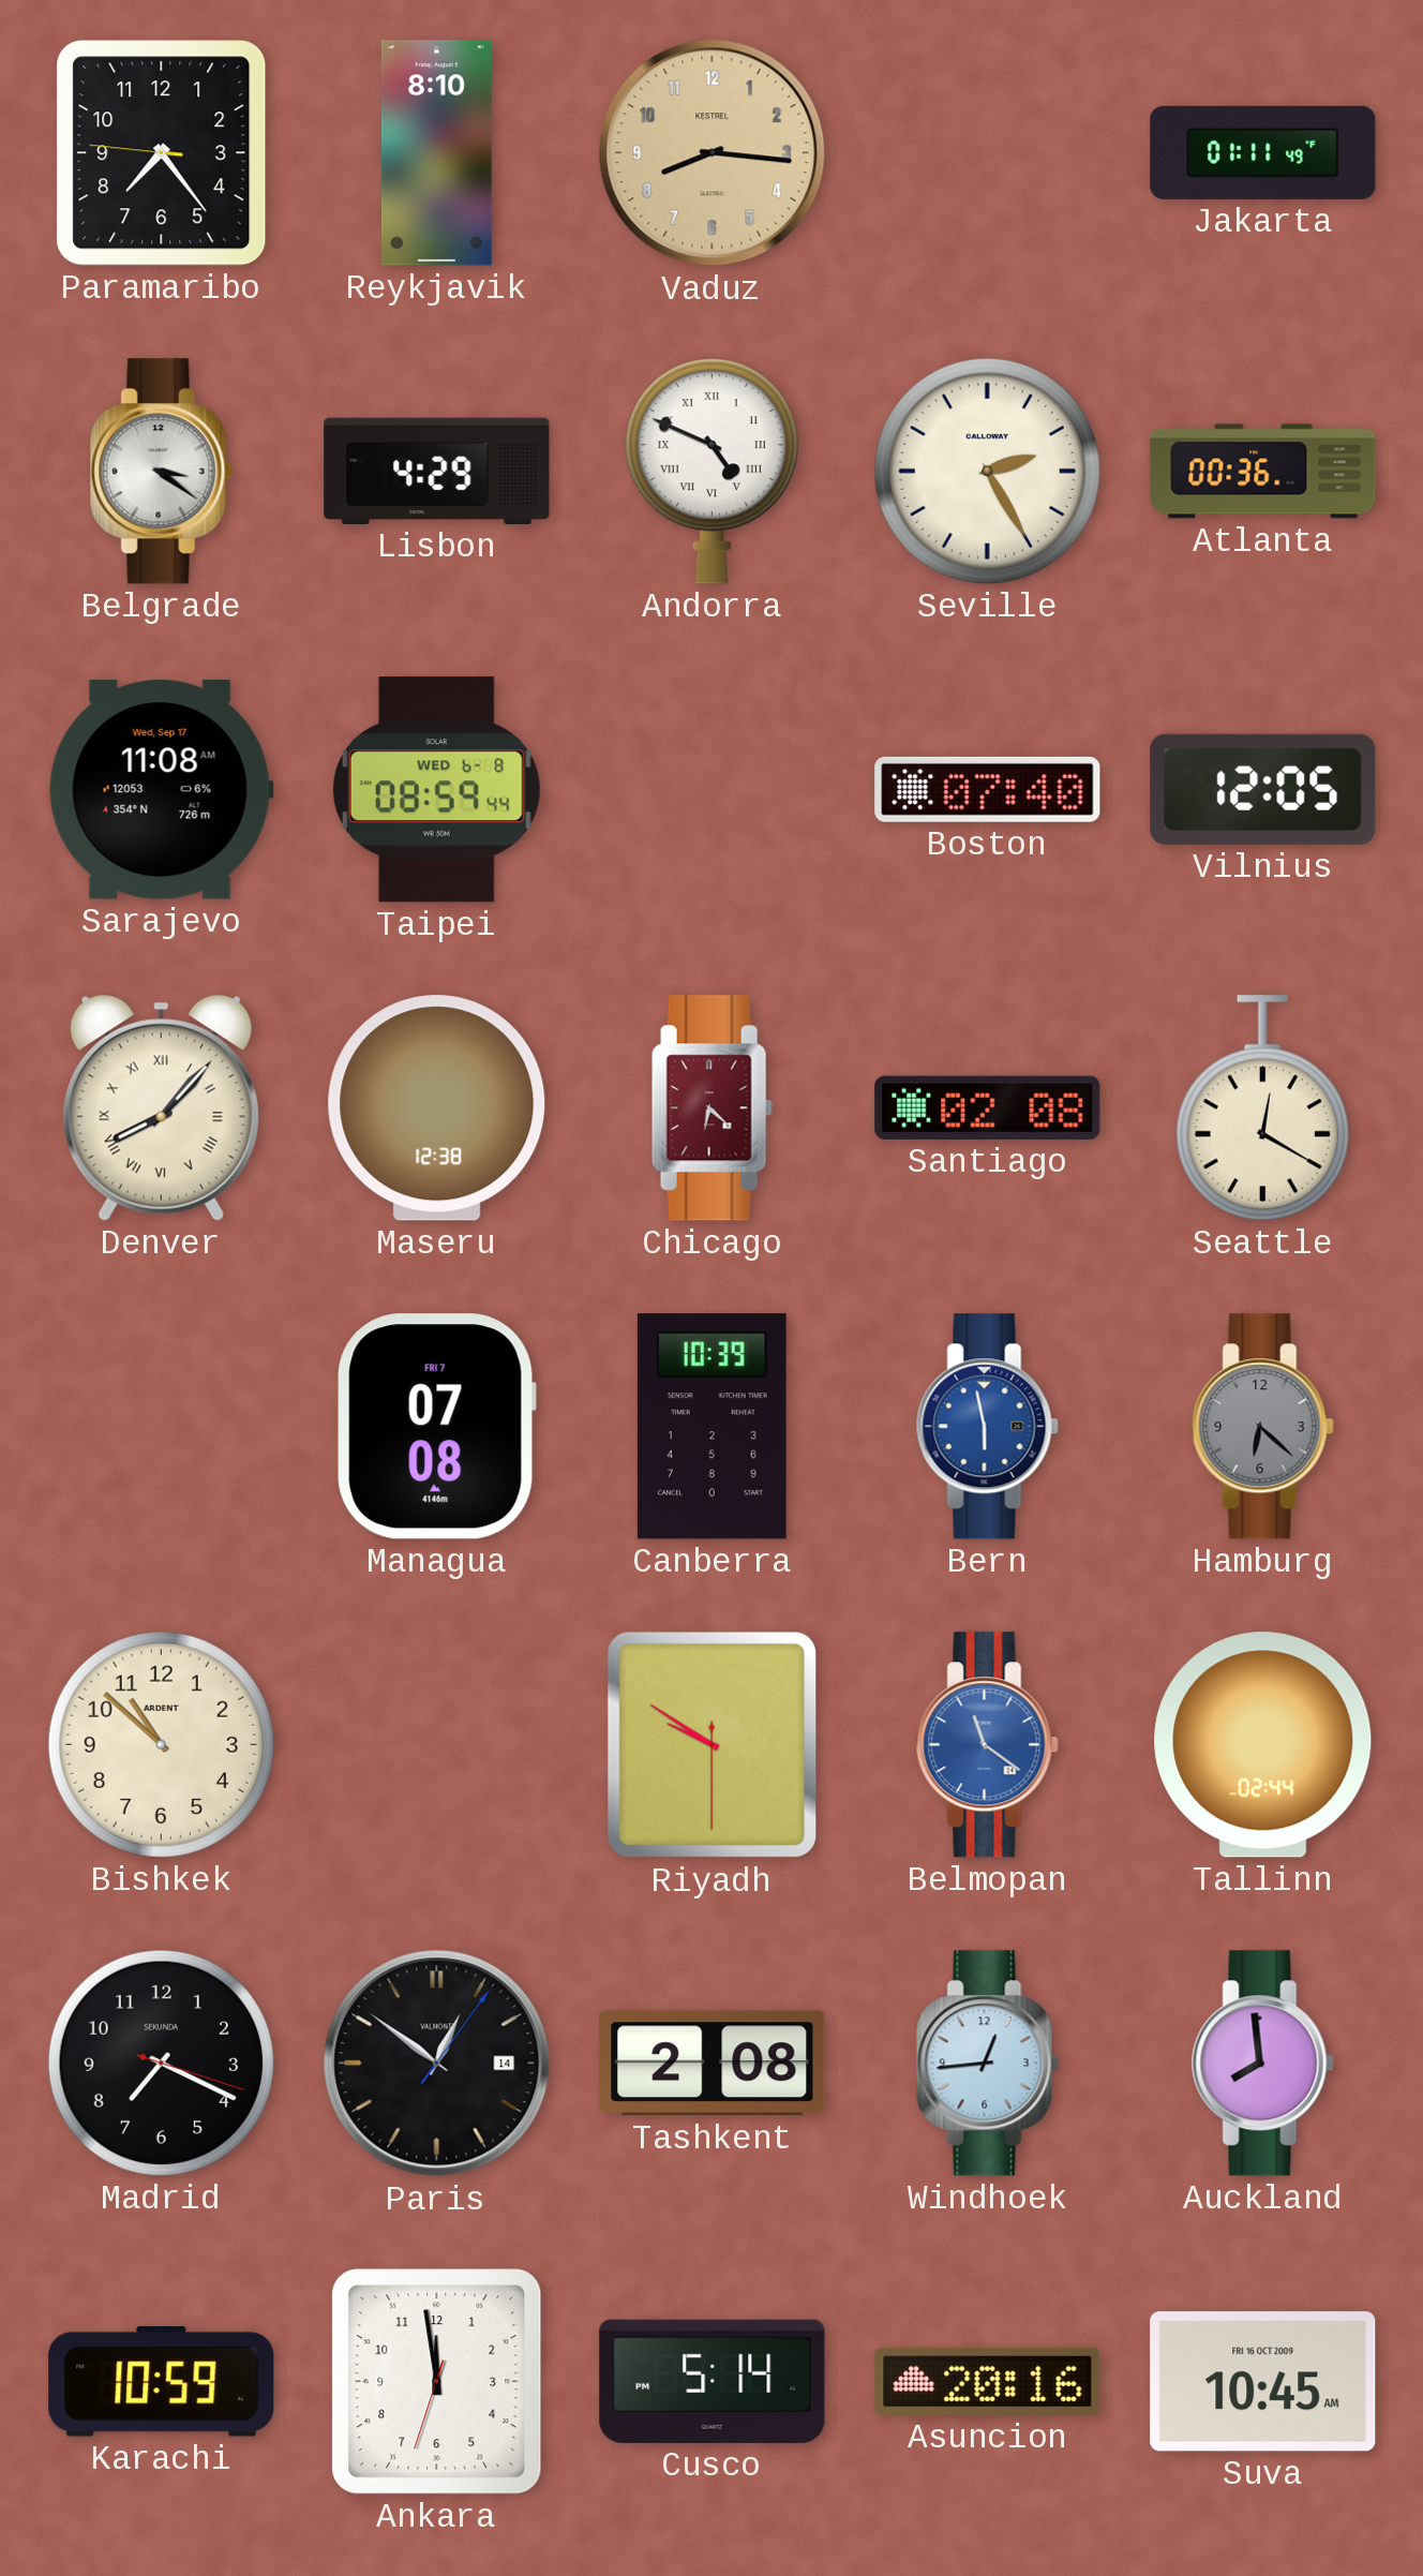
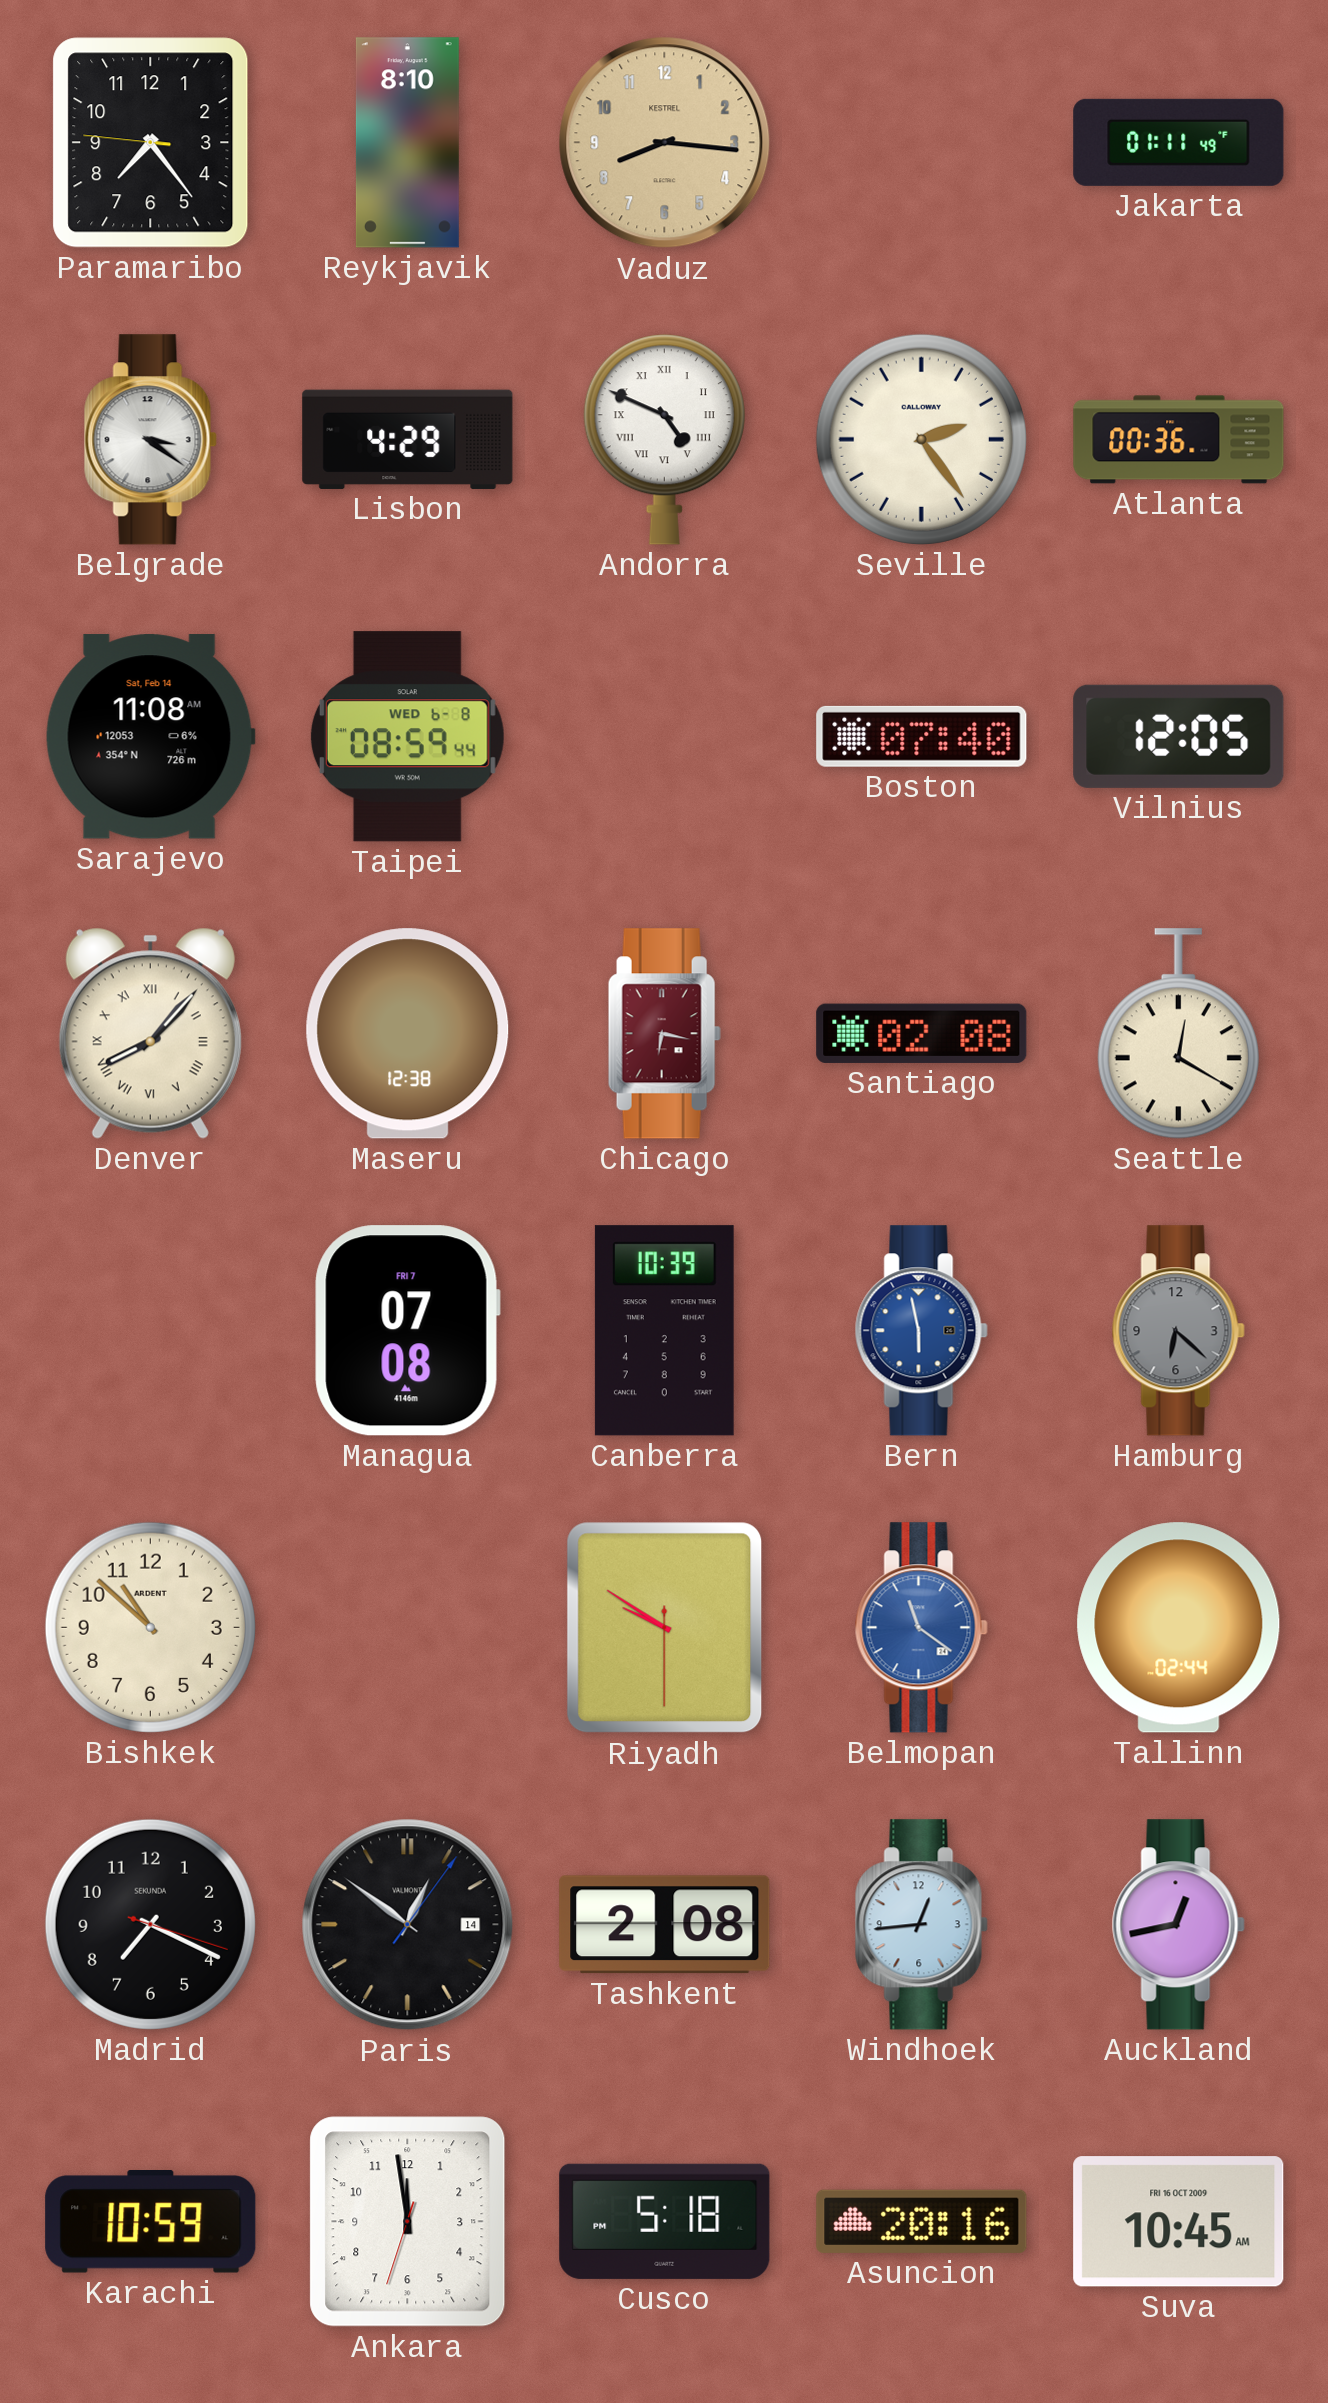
Seville: 2:25 -> 2:24
Sarajevo date: Wed, Sep 17 -> Sat, Feb 14
Chicago: 6:22 -> 6:17
Auckland: 7:59 -> 12:43
Cusco: 5:14 -> 5:18
